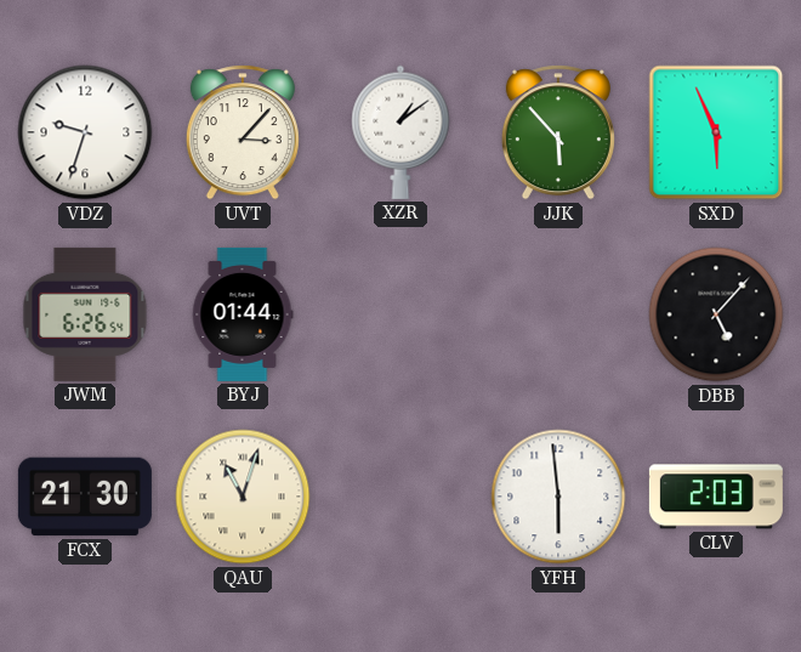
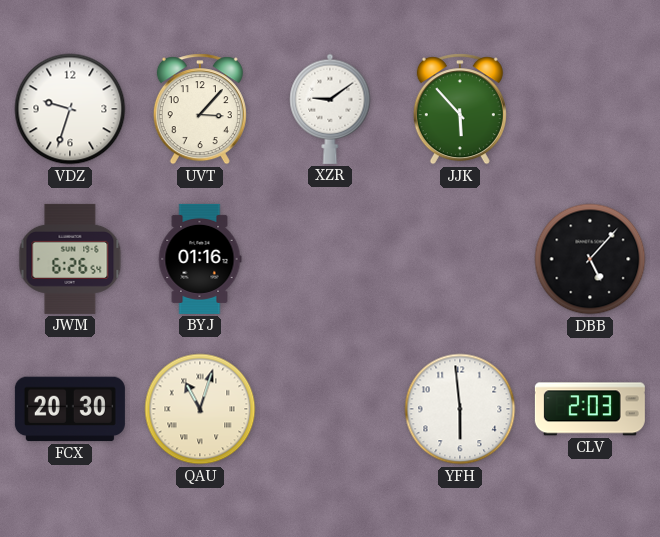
XZR: 1:09 -> 9:09
SXD: 5:56 -> none
BYJ: 01:44 -> 01:16
FCX: 21:30 -> 20:30
